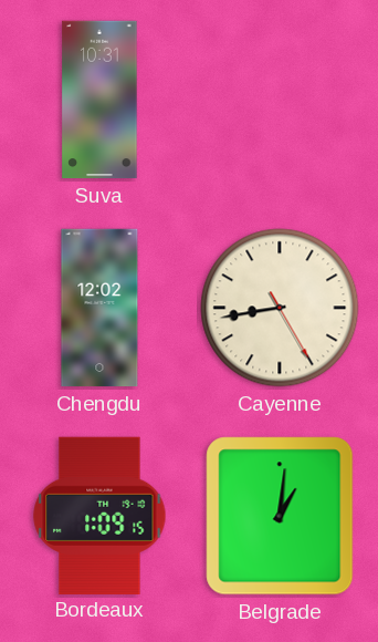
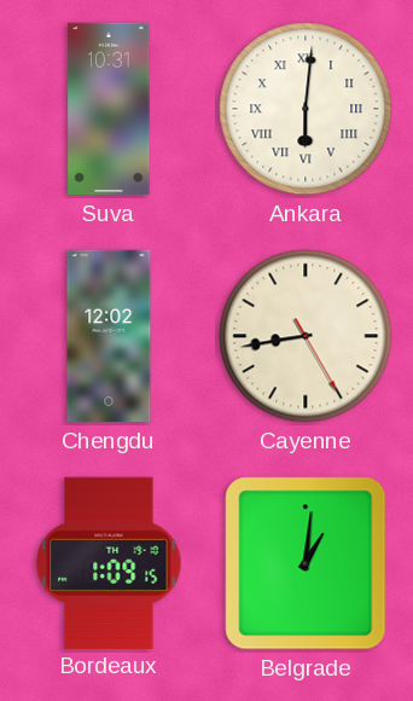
Ankara: none -> 6:01
